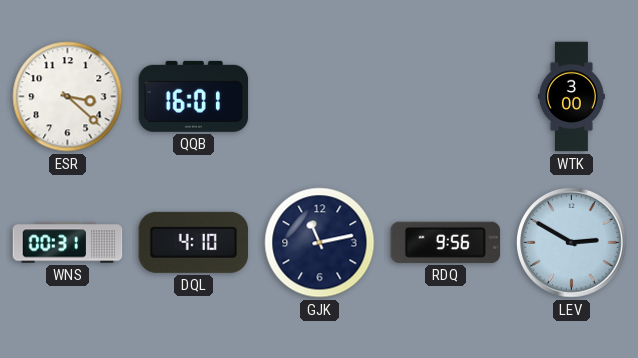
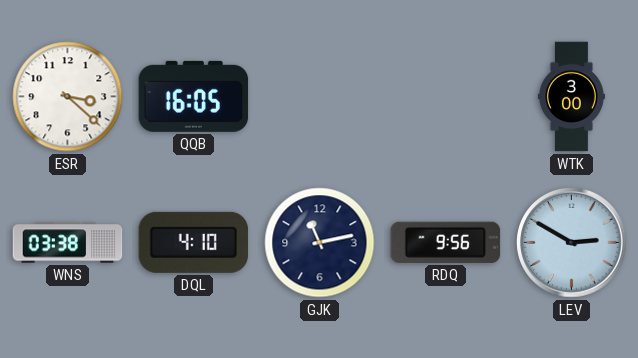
QQB: 16:01 -> 16:05
WNS: 00:31 -> 03:38
